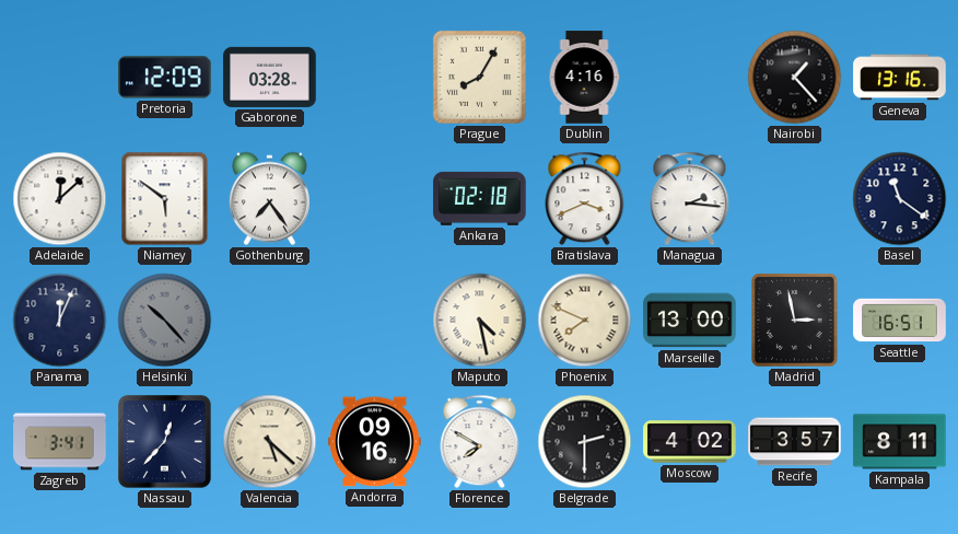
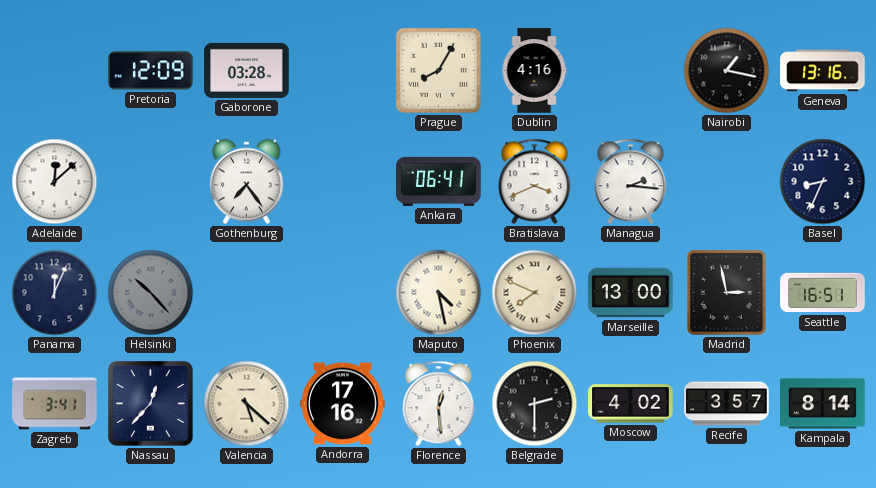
Nairobi: 1:23 -> 1:17
Niamey: 5:51 -> none
Ankara: 02:18 -> 06:41
Basel: 11:21 -> 8:34
Andorra: 09:16 -> 17:16
Florence: 7:50 -> 12:29
Kampala: 8:11 -> 8:14
